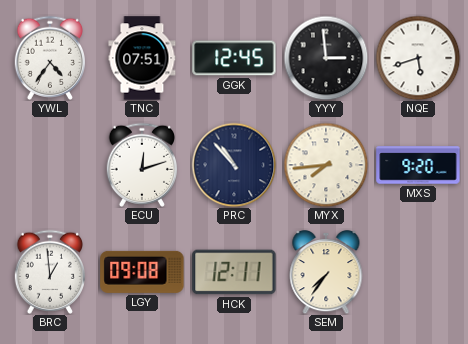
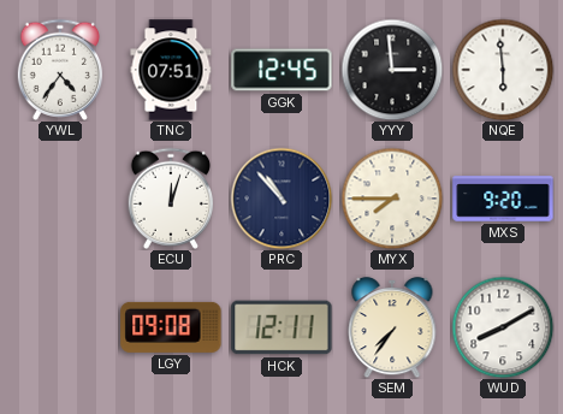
NQE: 5:42 -> 5:59
ECU: 12:12 -> 12:03
MYX: 7:44 -> 7:45
BRC: 12:59 -> none
WUD: none -> 8:10
